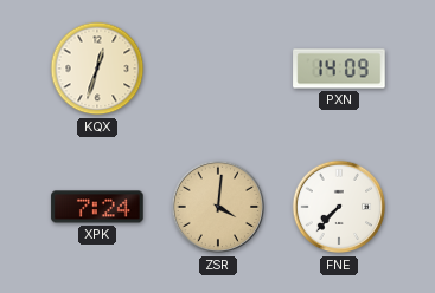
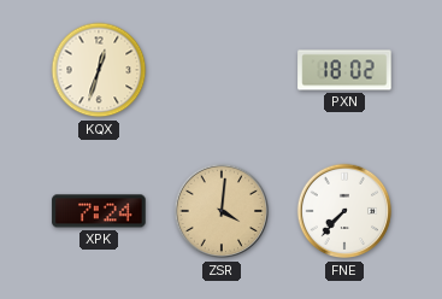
PXN: 14:09 -> 18:02
